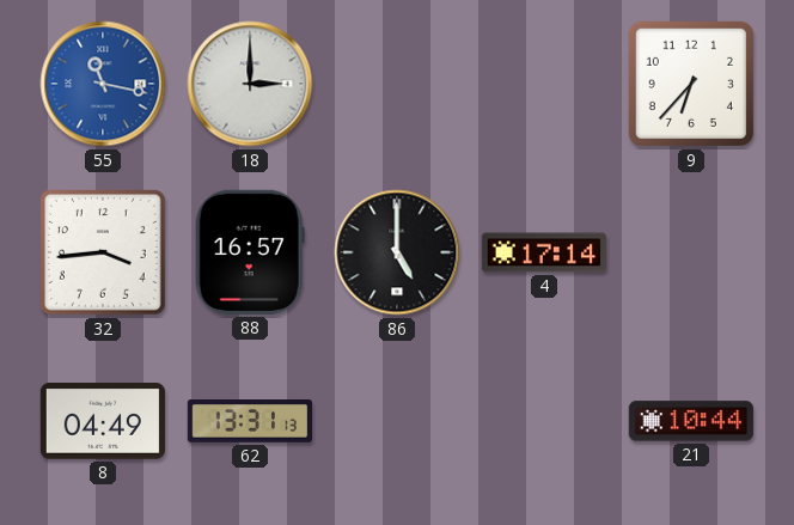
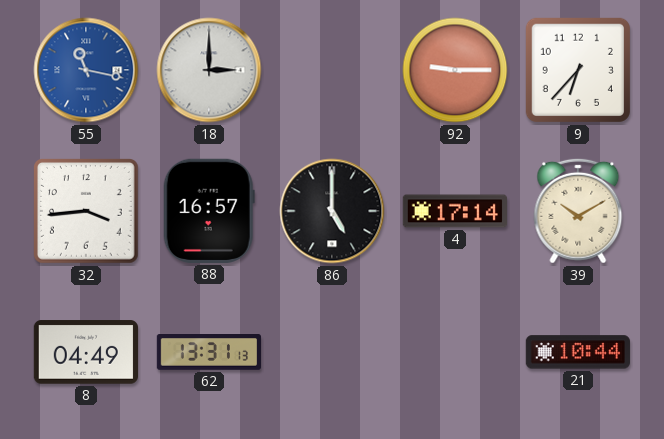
92: none -> 9:15
39: none -> 10:10
